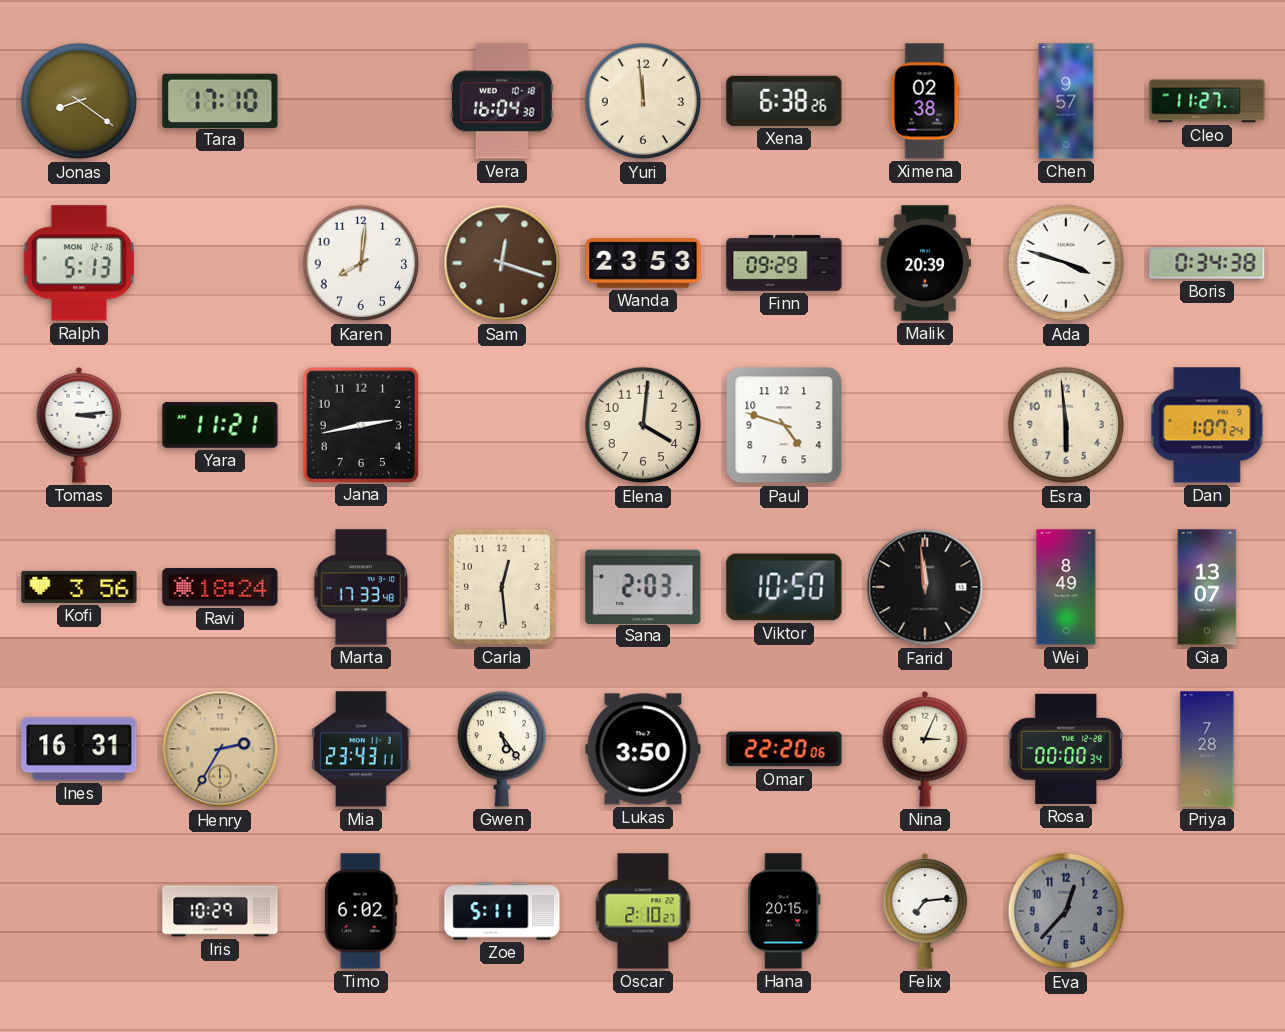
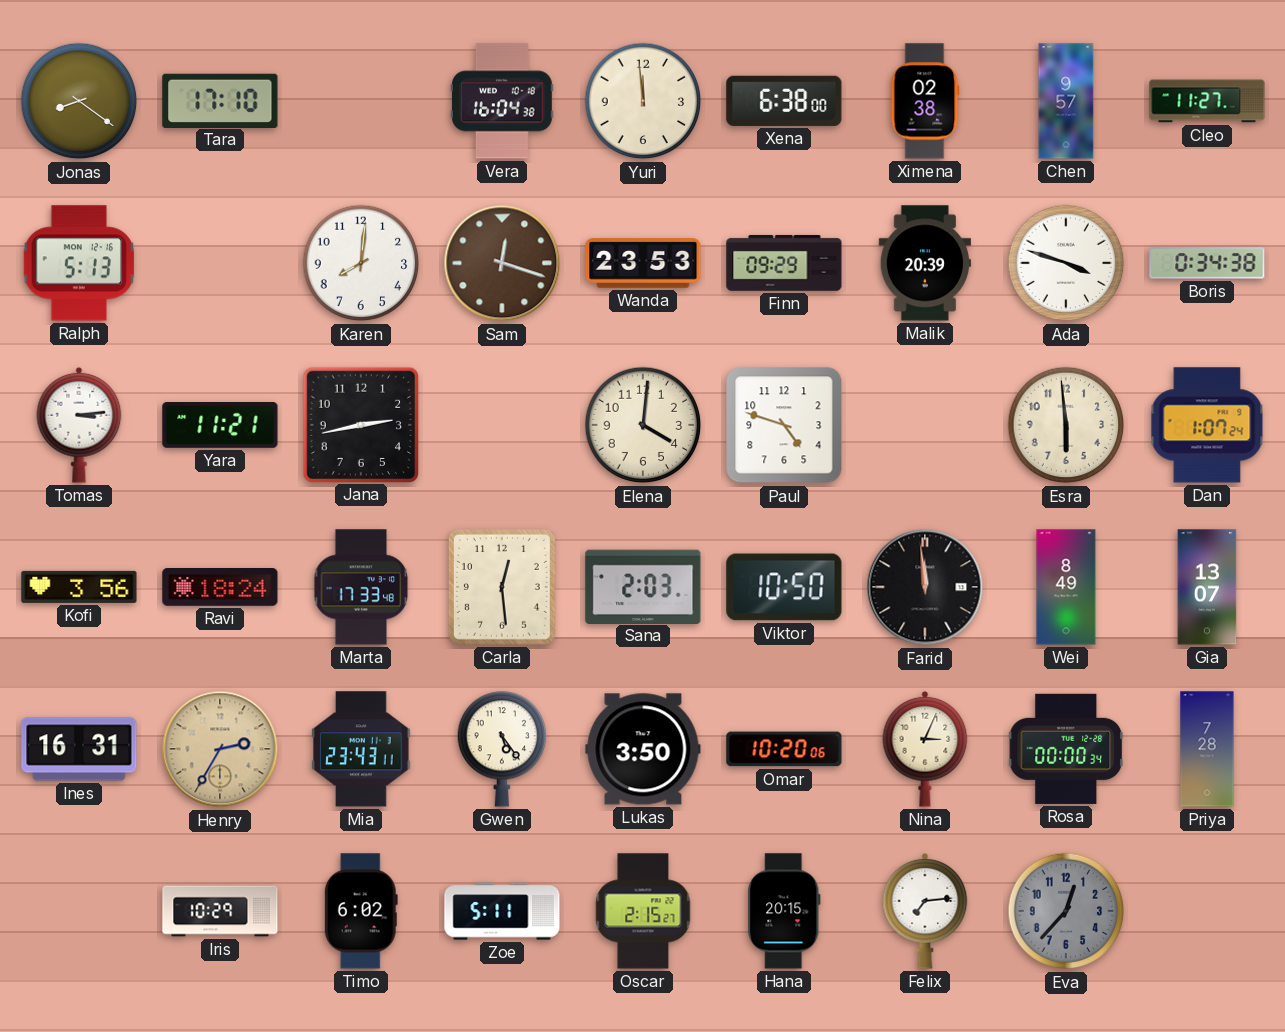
Xena: 6:38:26 -> 6:38:00
Omar: 22:20 -> 10:20
Oscar: 2:10 -> 2:15
